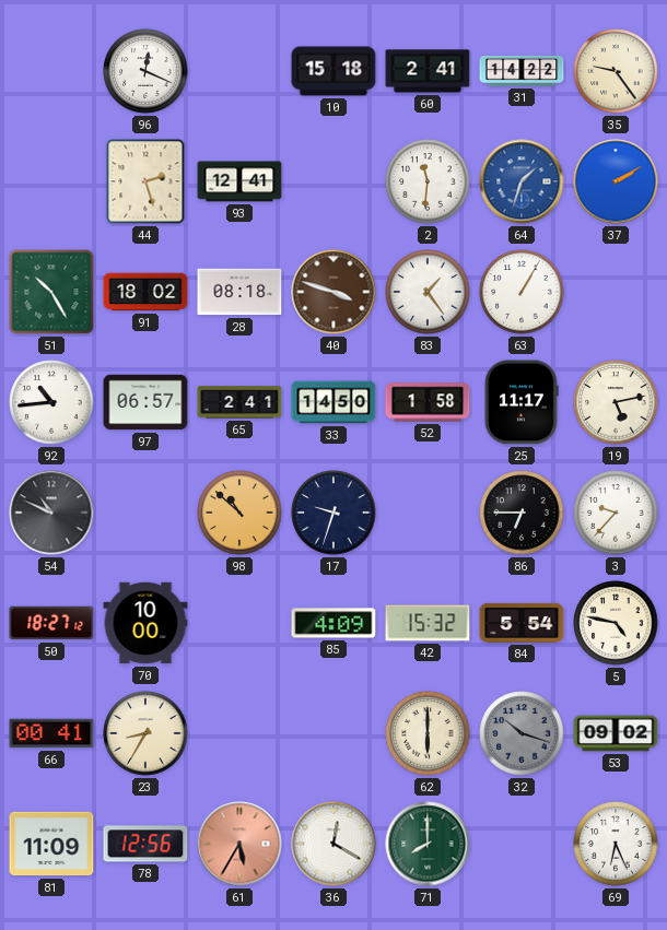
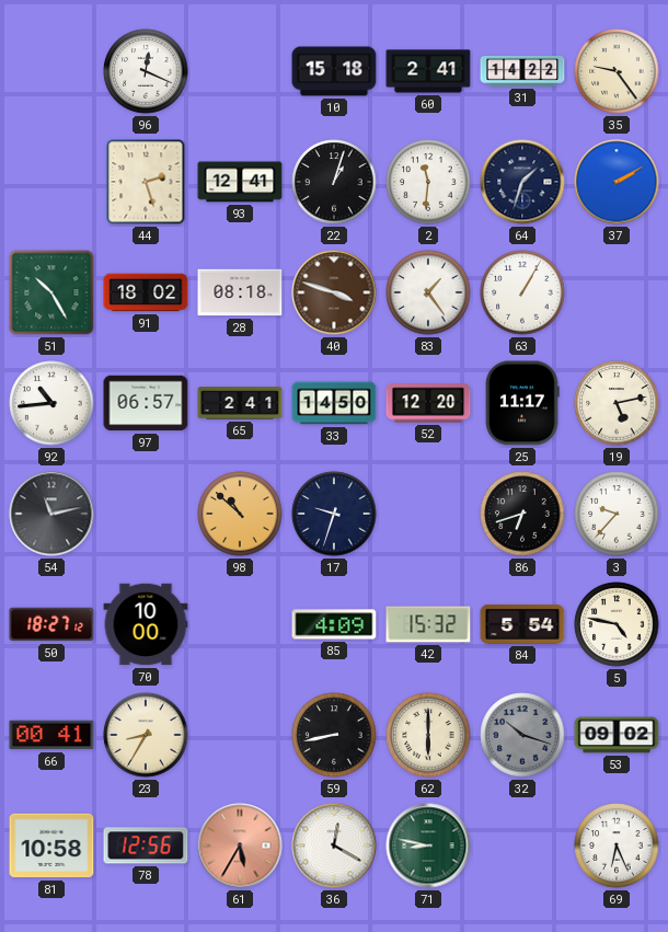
22: none -> 1:03
64 dial: blue -> navy
52: 1:58 -> 12:20
54: 10:49 -> 11:13
86: 6:45 -> 6:42
59: none -> 8:43
81: 11:09 -> 10:58
71: 8:00 -> 8:47
